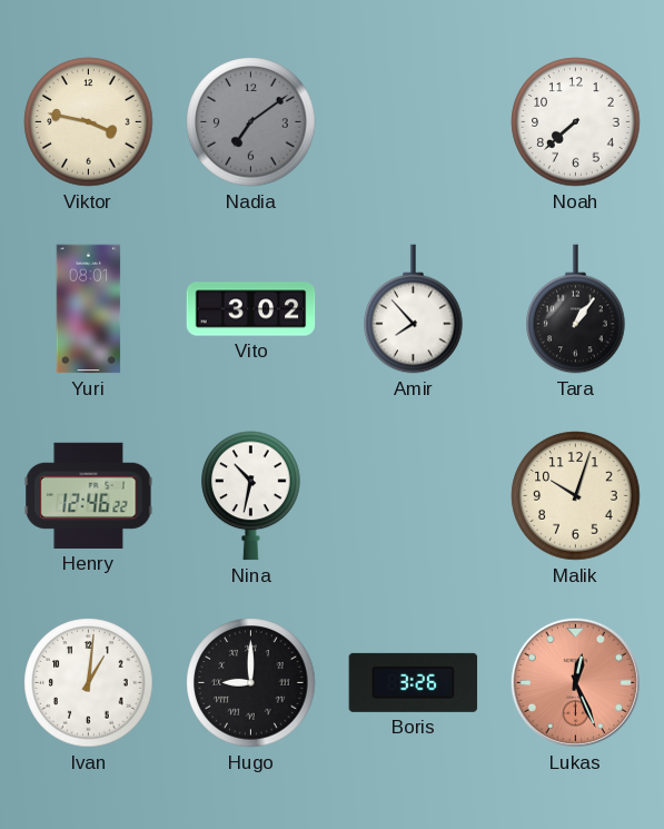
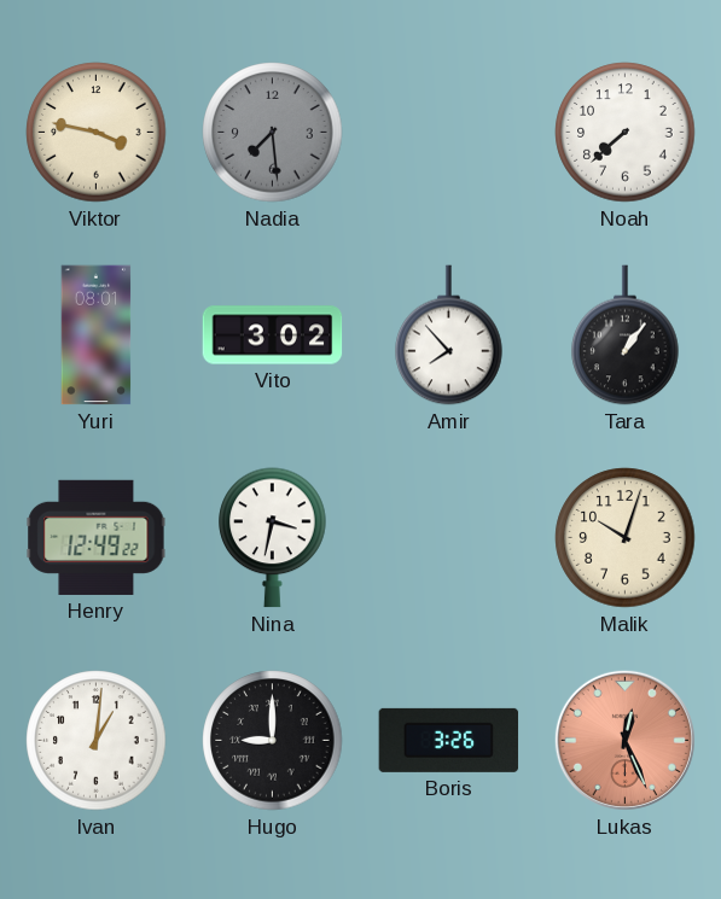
Nadia: 7:09 -> 7:29
Henry: 12:46 -> 12:49
Nina: 10:32 -> 3:32
